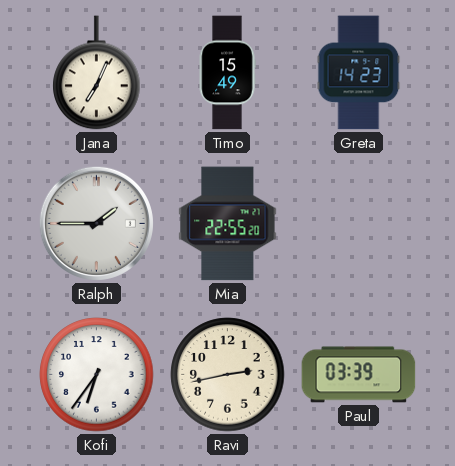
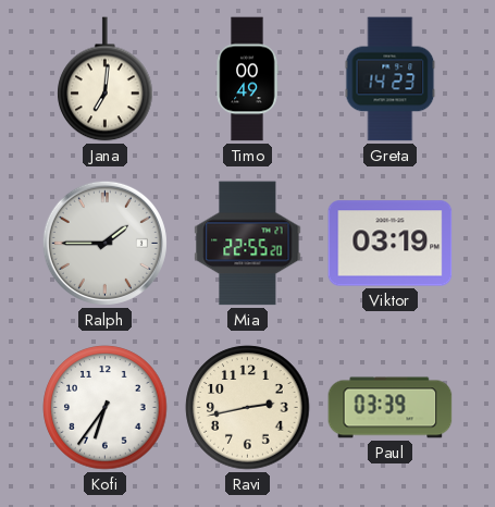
Jana: 7:04 -> 7:01
Timo: 15:49 -> 00:49
Viktor: none -> 03:19
